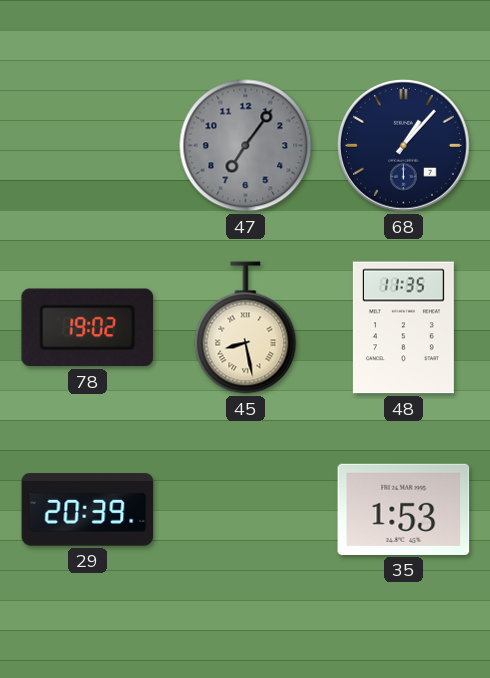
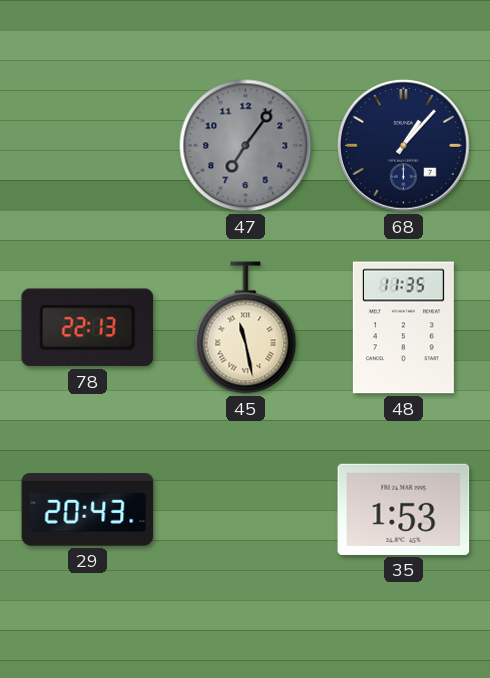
78: 19:02 -> 22:13
45: 8:28 -> 11:28
29: 20:39 -> 20:43
